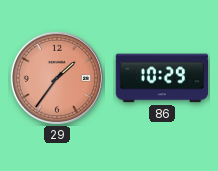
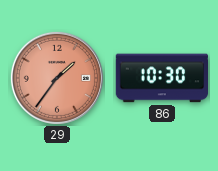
86: 10:29 -> 10:30
